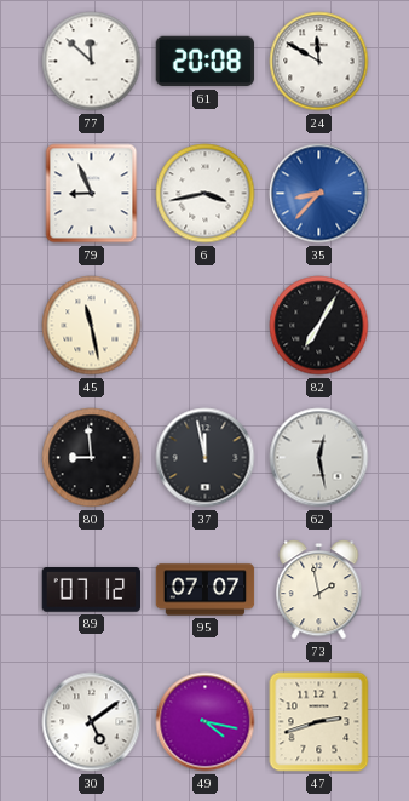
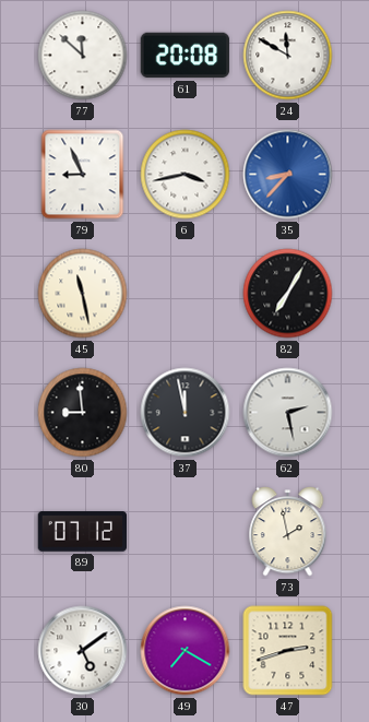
62: 12:28 -> 2:28
95: 07:07 -> none
49: 4:17 -> 7:20
